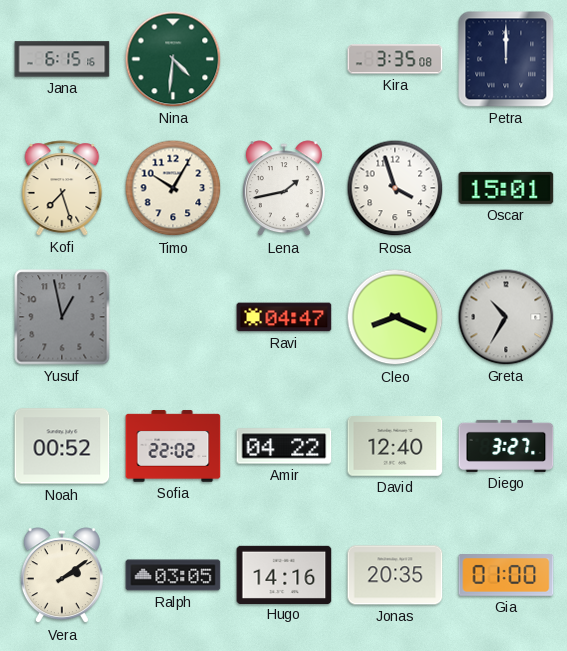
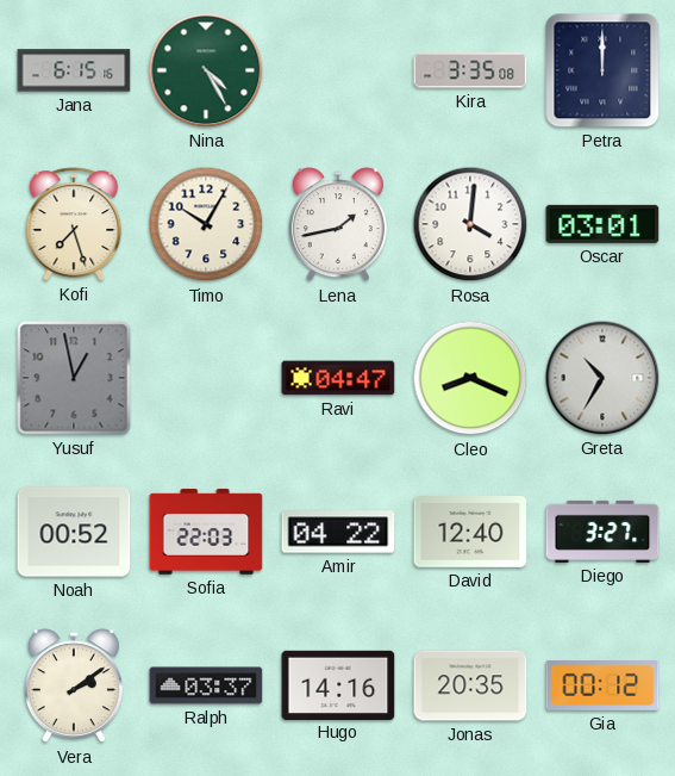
Nina: 4:31 -> 4:25
Rosa: 3:57 -> 4:01
Oscar: 15:01 -> 03:01
Sofia: 22:02 -> 22:03
Ralph: 03:05 -> 03:37
Gia: 01:00 -> 00:12
